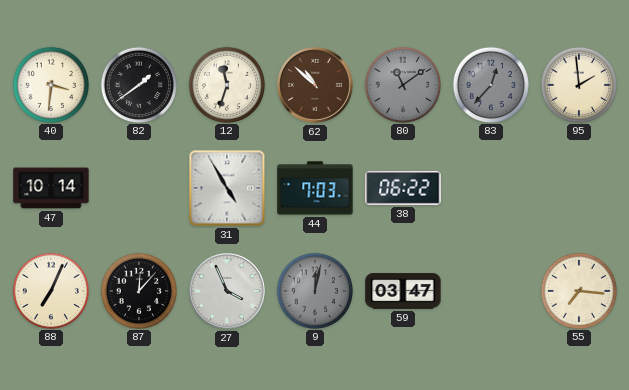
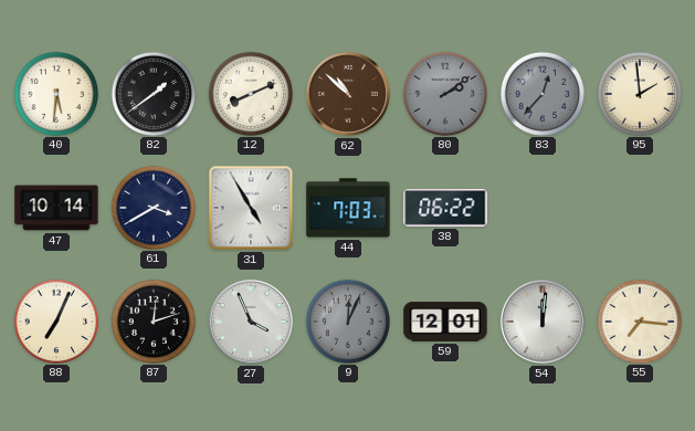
40: 3:31 -> 5:31
12: 11:33 -> 8:11
80: 11:09 -> 2:09
61: none -> 3:40
87: 12:07 -> 12:12
9: 12:02 -> 12:04
59: 03:47 -> 12:01
54: none -> 12:01
